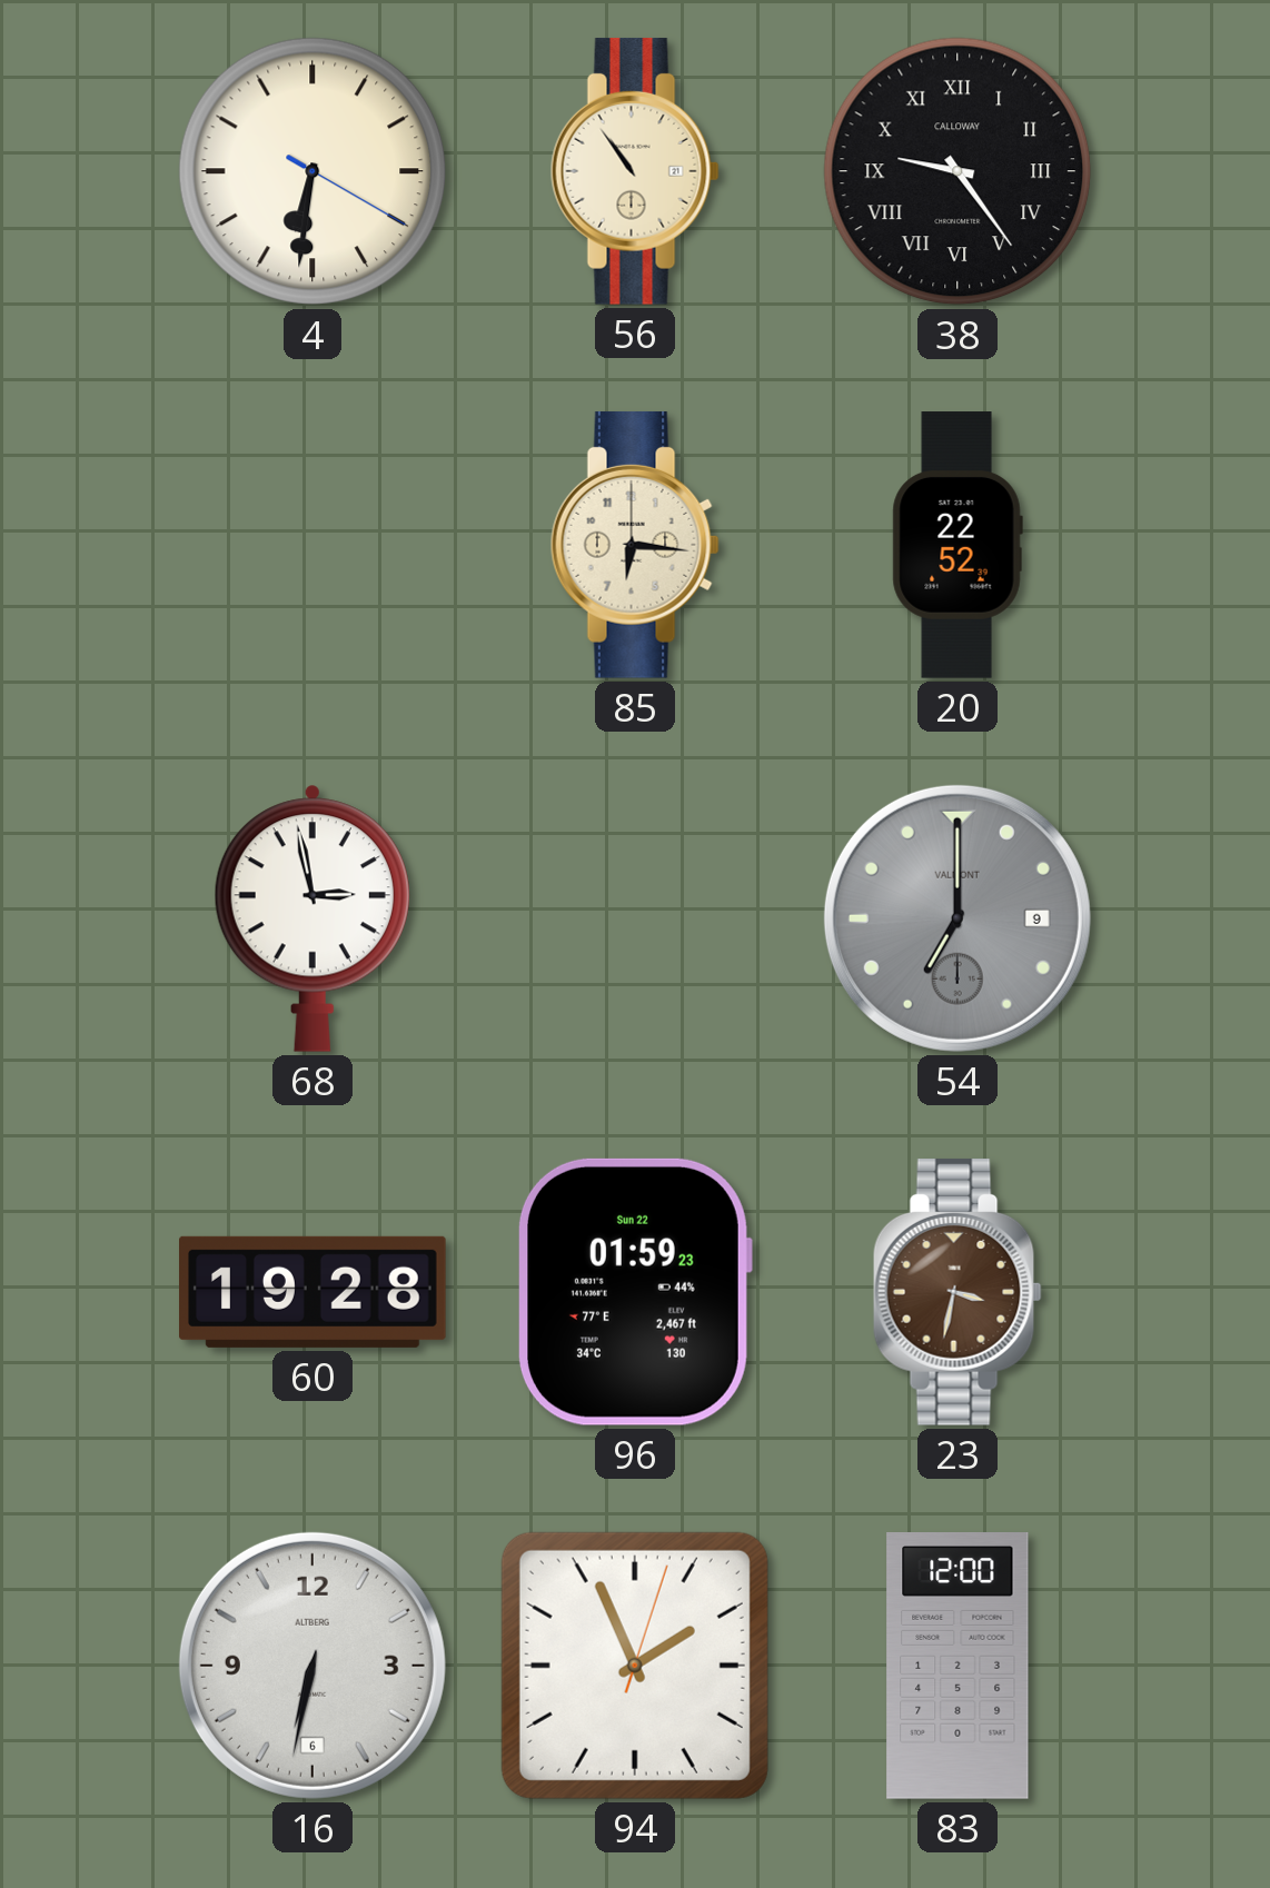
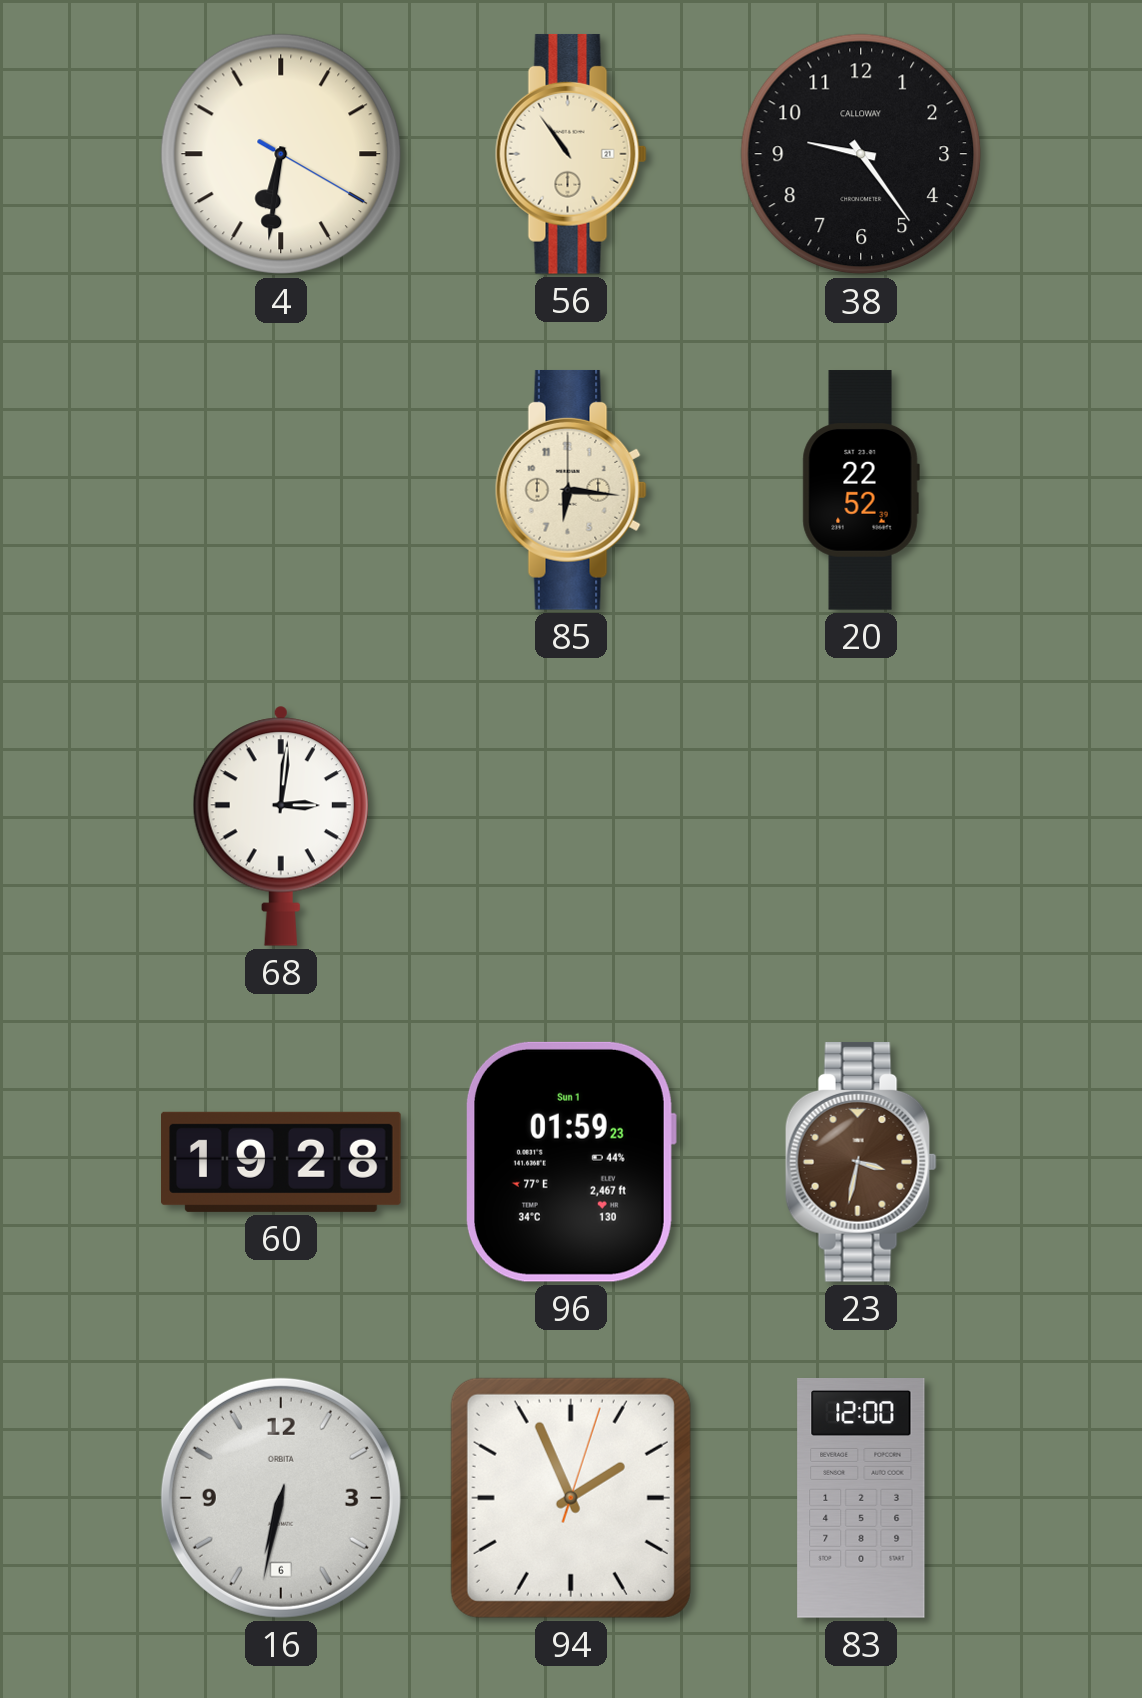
38 numerals: Roman -> Arabic
68: 2:58 -> 3:01
54: 7:00 -> none
96 date: Sun 22 -> Sun 1
16 brand: ALTBERG -> ORBITA
